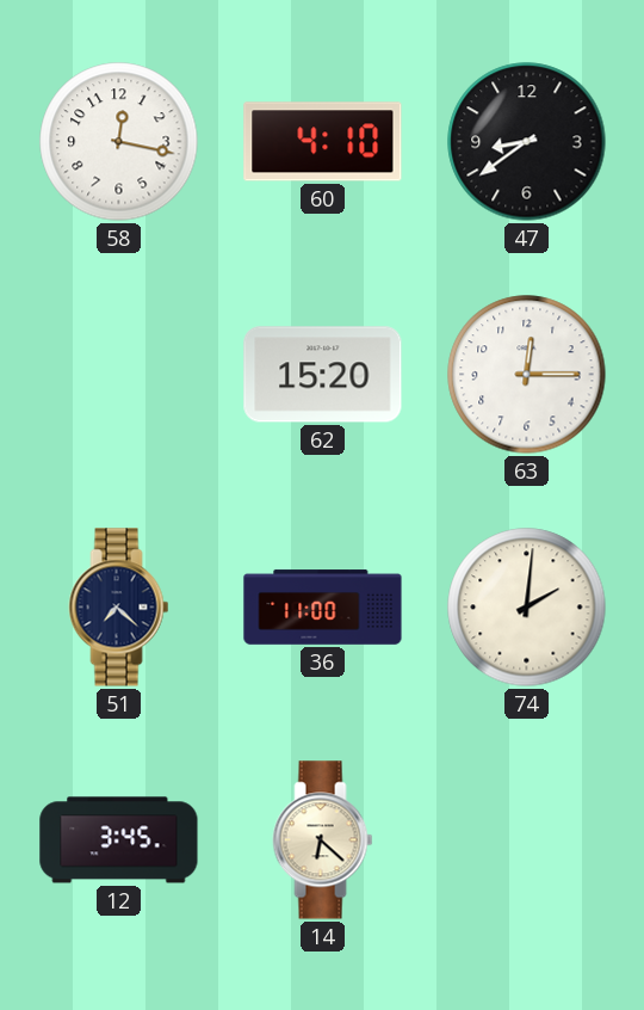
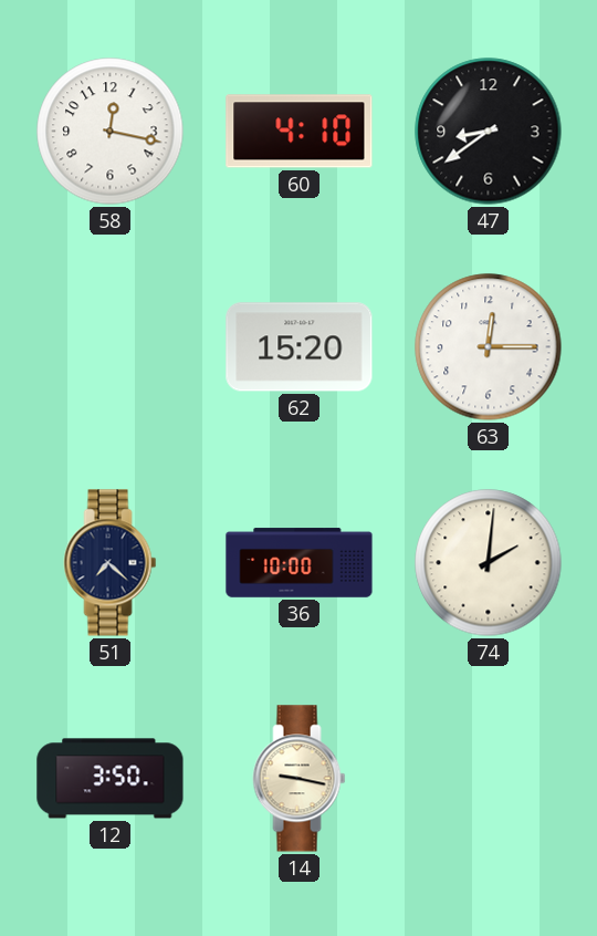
36: 11:00 -> 10:00
12: 3:45 -> 3:50
14: 6:22 -> 9:17
